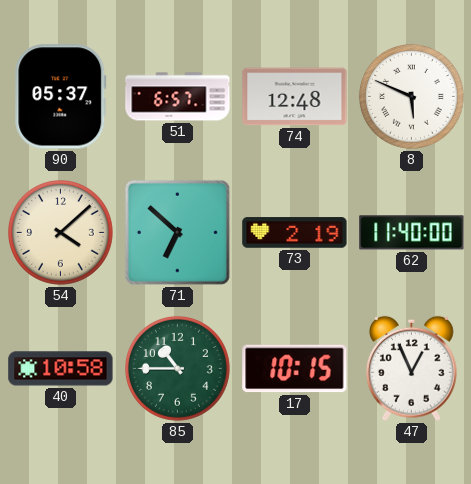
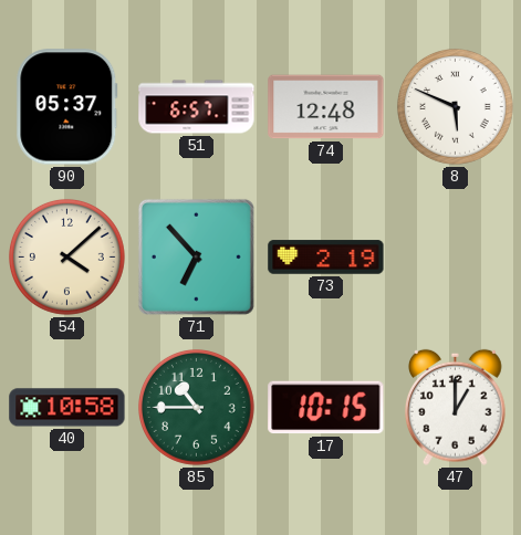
71: 6:52 -> 6:53
62: 11:40 -> none
47: 12:56 -> 1:00
